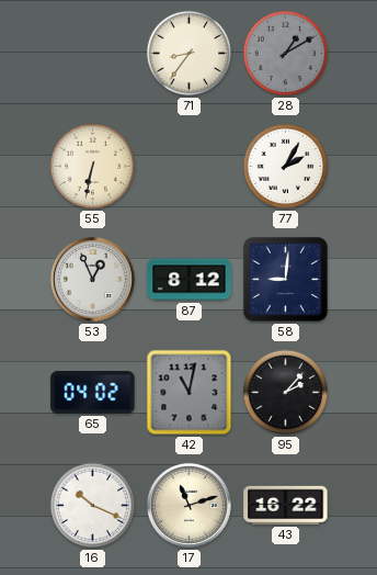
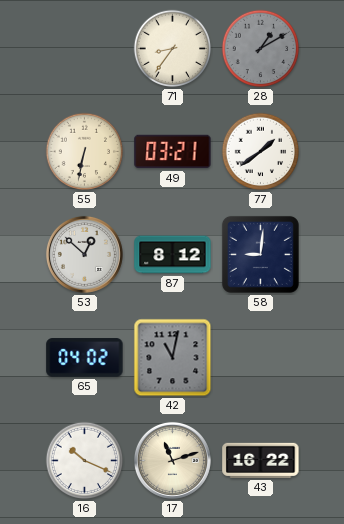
49: none -> 03:21
77: 2:05 -> 1:39
53: 12:56 -> 12:52
95: 2:07 -> none
